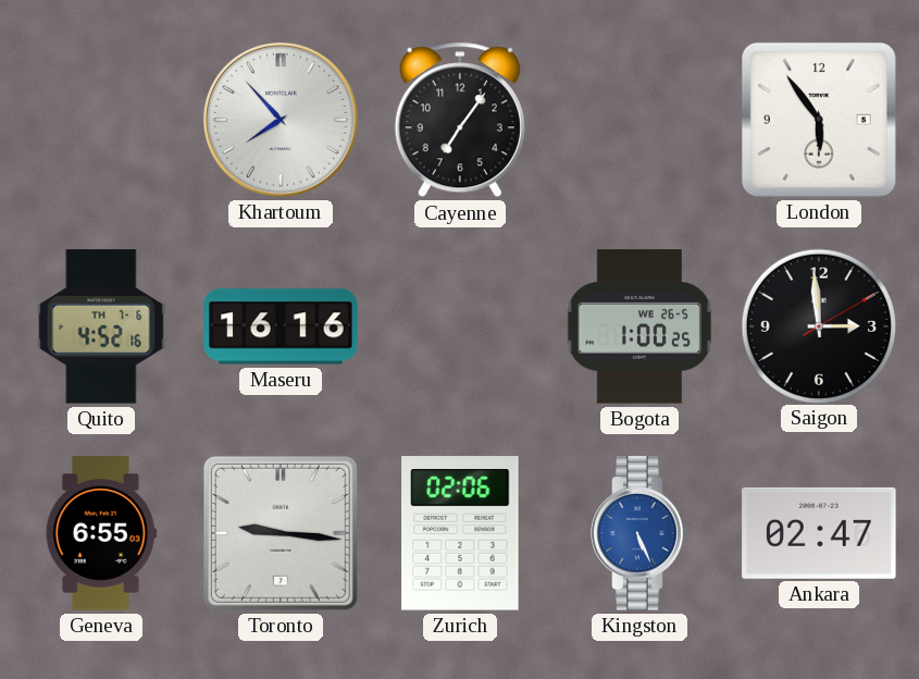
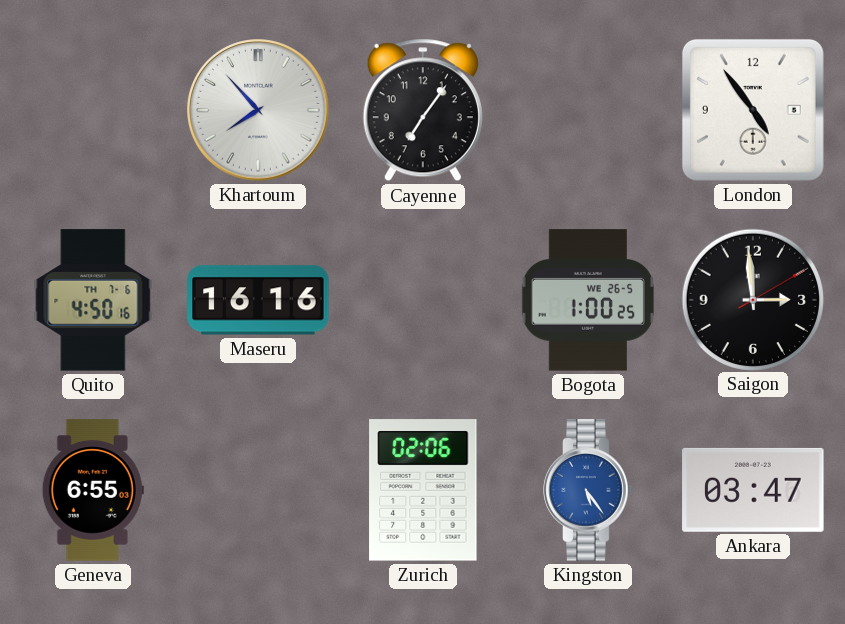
London: 5:54 -> 4:54
Quito: 4:52 -> 4:50
Toronto: 9:16 -> none
Kingston: 5:26 -> 5:24
Ankara: 02:47 -> 03:47
